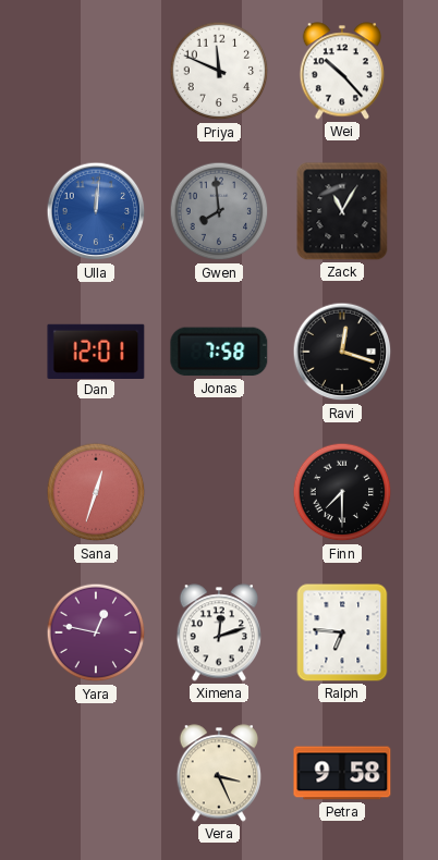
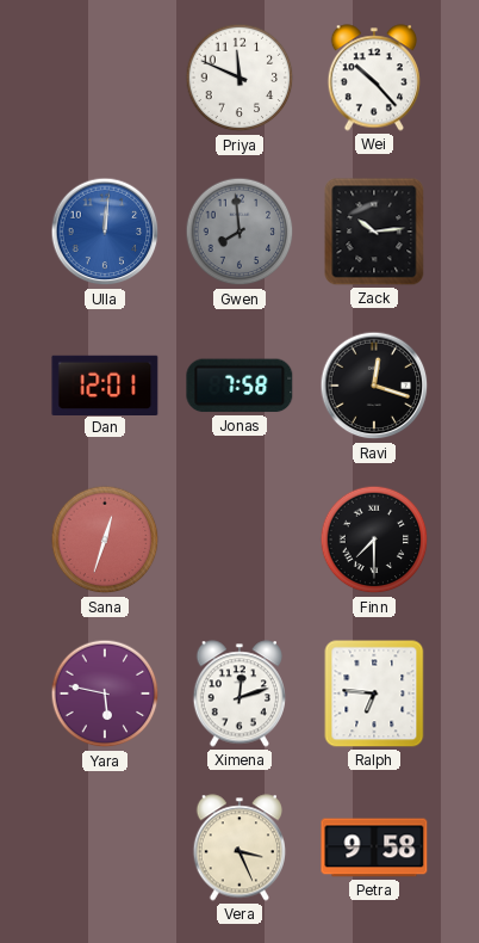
Zack: 11:05 -> 10:14
Yara: 12:47 -> 5:47
